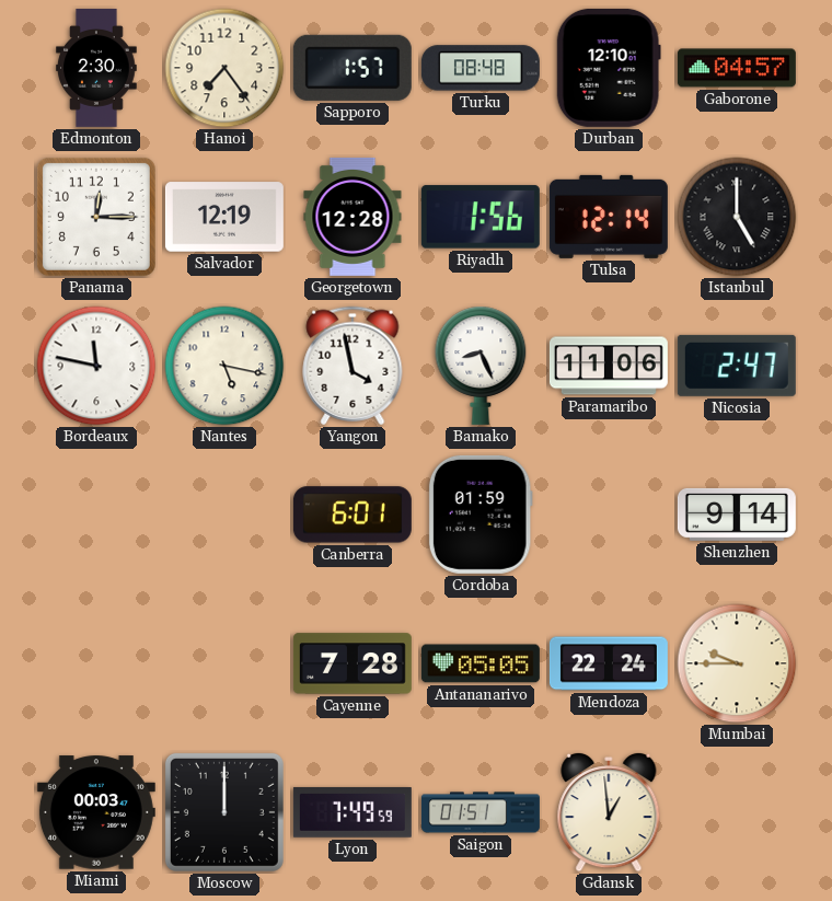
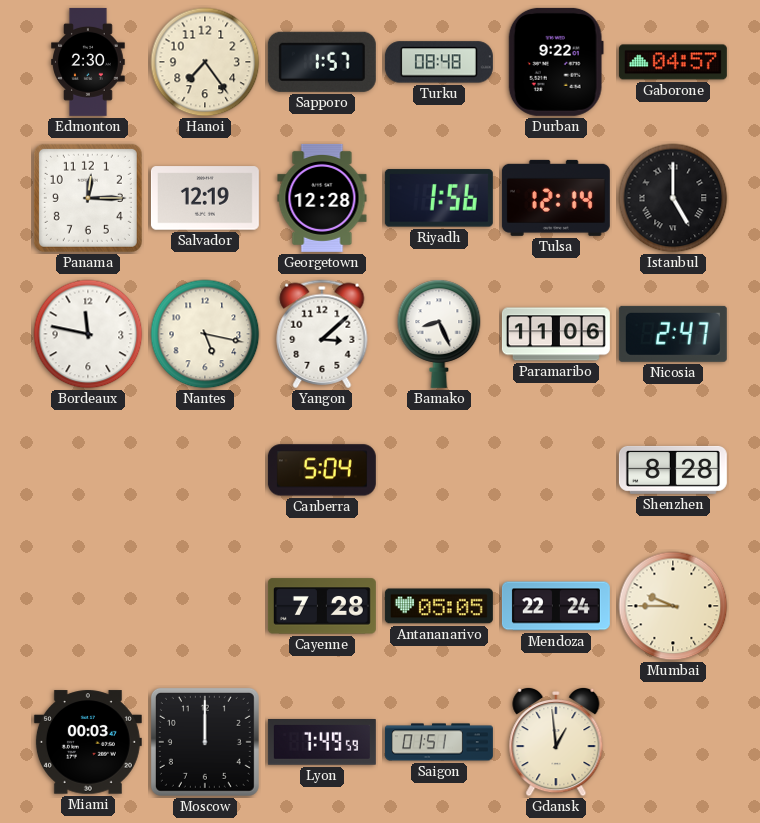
Durban: 12:10 -> 9:22
Yangon: 3:58 -> 3:08
Canberra: 6:01 -> 5:04
Cordoba: 01:59 -> none
Shenzhen: 9:14 -> 8:28
